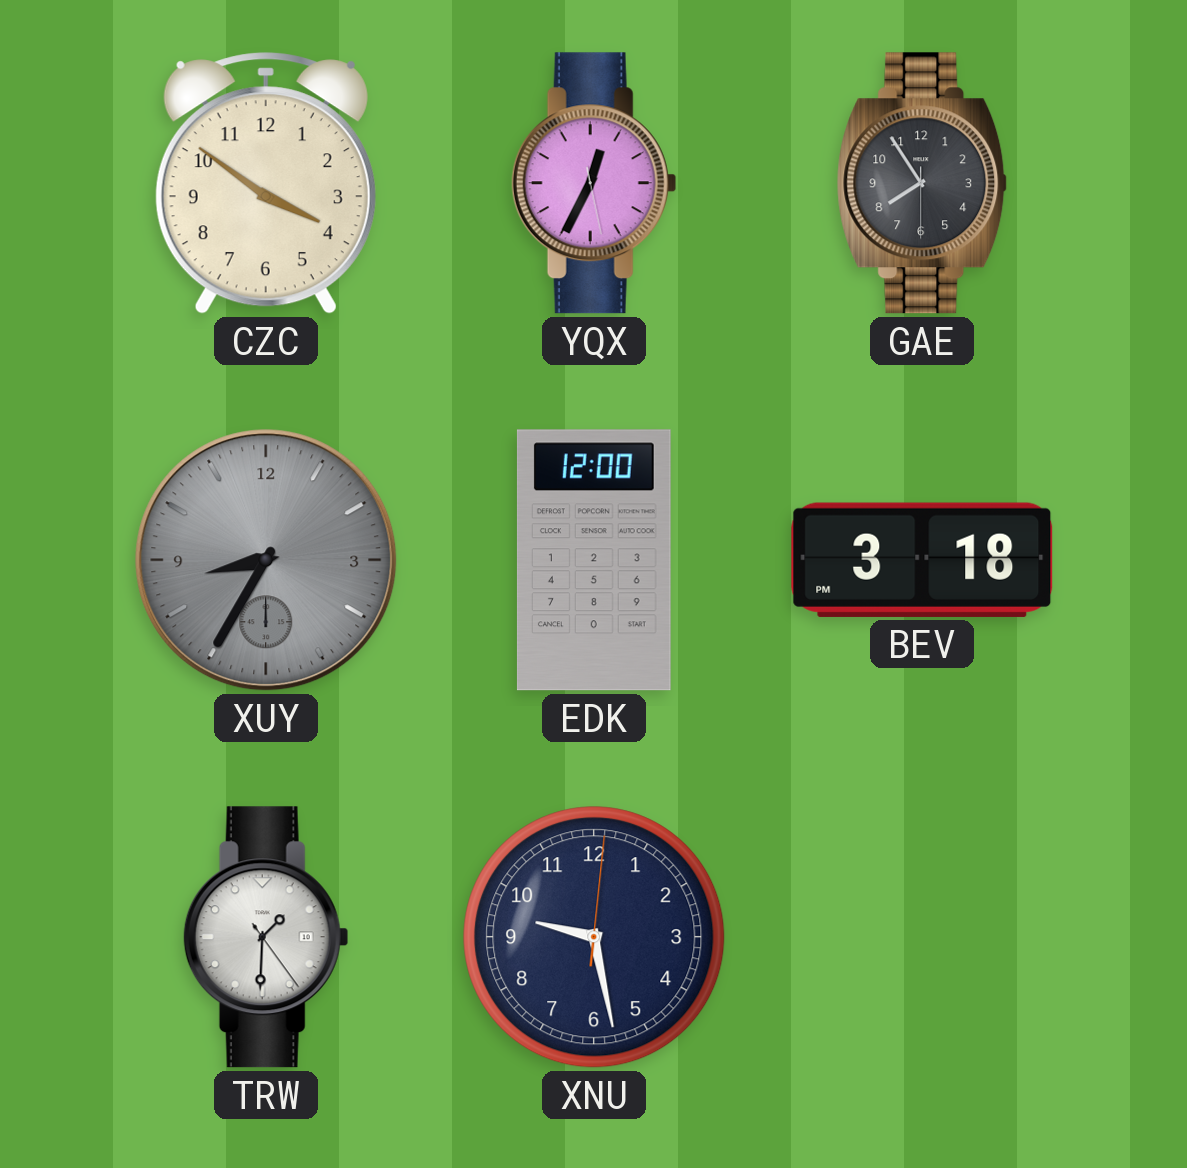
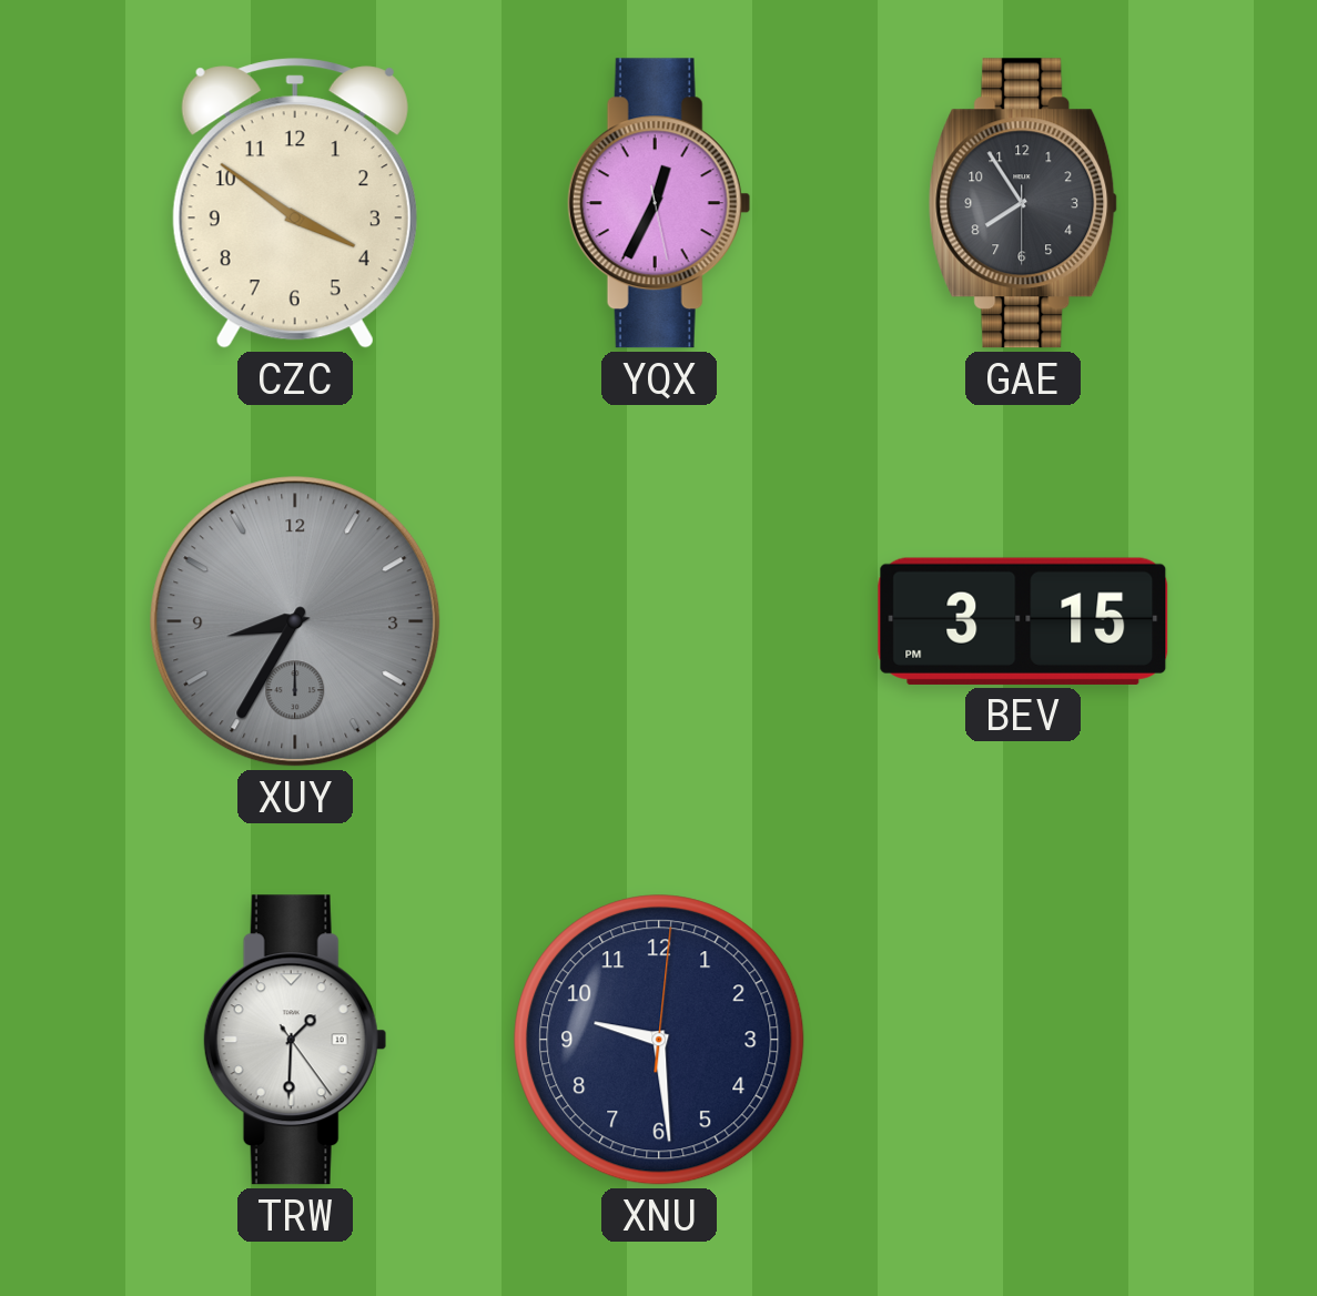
EDK: 12:00 -> none
BEV: 3:18 -> 3:15
XNU: 9:28 -> 9:29
